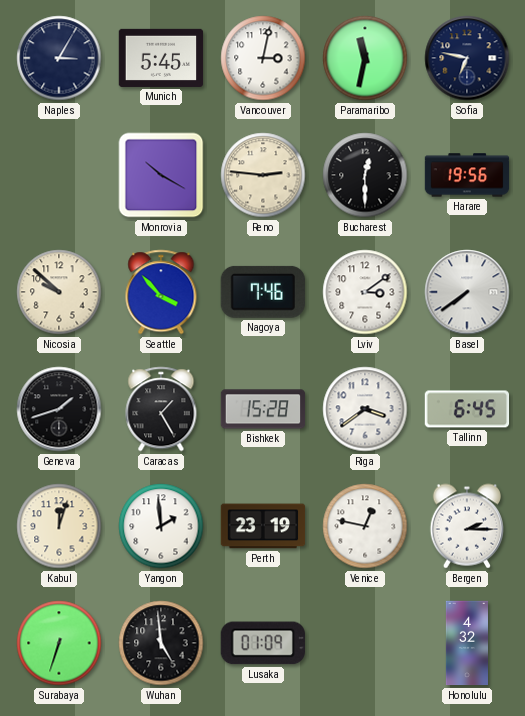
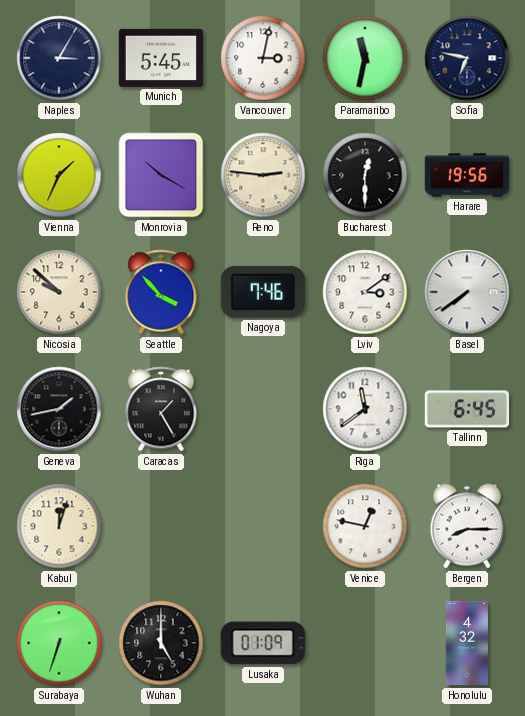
Vienna: none -> 1:34
Geneva: 1:42 -> 1:43
Bishkek: 15:28 -> none
Riga: 3:39 -> 11:39
Yangon: 1:59 -> none
Perth: 23:19 -> none
Bergen: 2:15 -> 8:15
Wuhan: 4:59 -> 5:00
